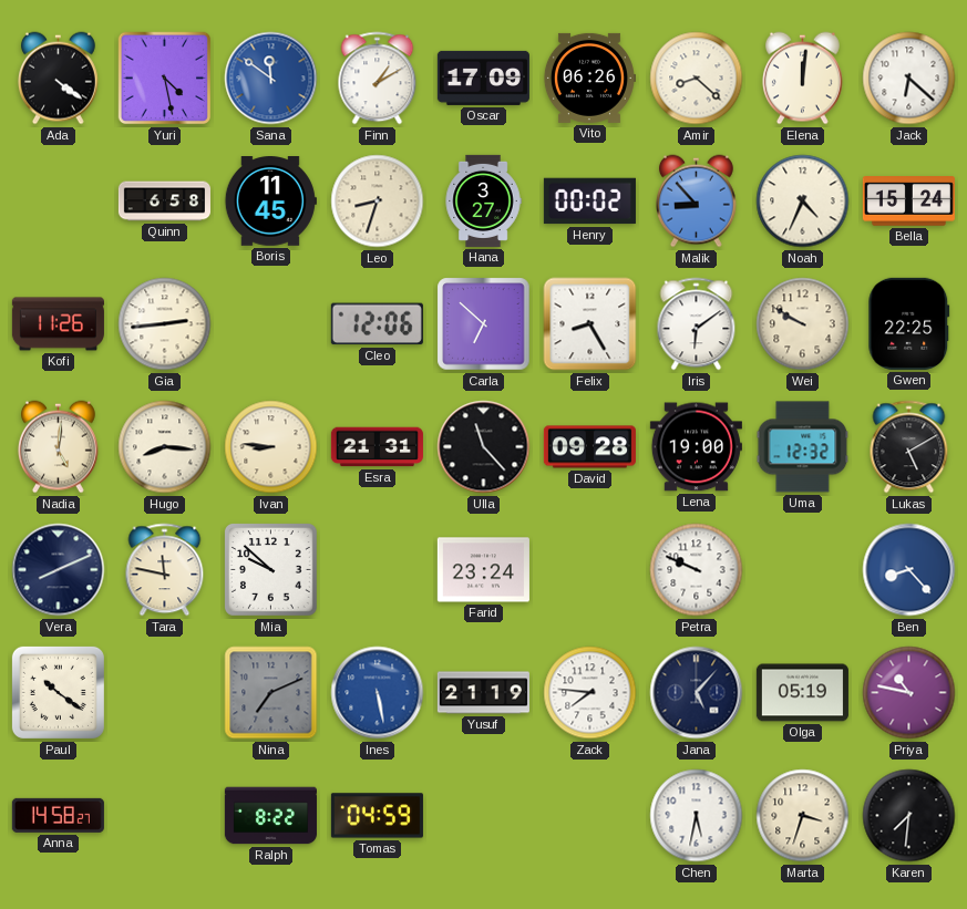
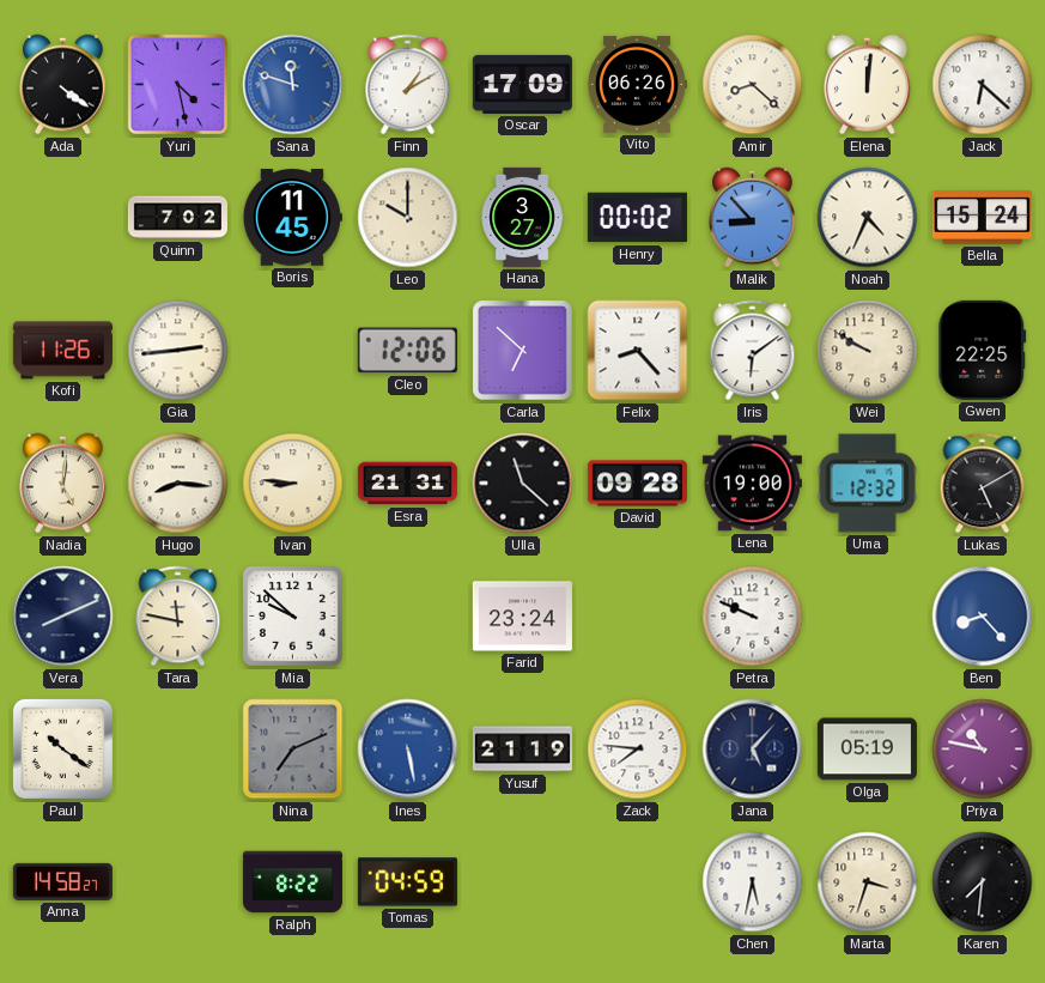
Sana: 11:51 -> 11:48
Quinn: 6:58 -> 7:02
Leo: 8:33 -> 10:00
Felix: 8:25 -> 8:23
Ulla: 11:23 -> 11:22
